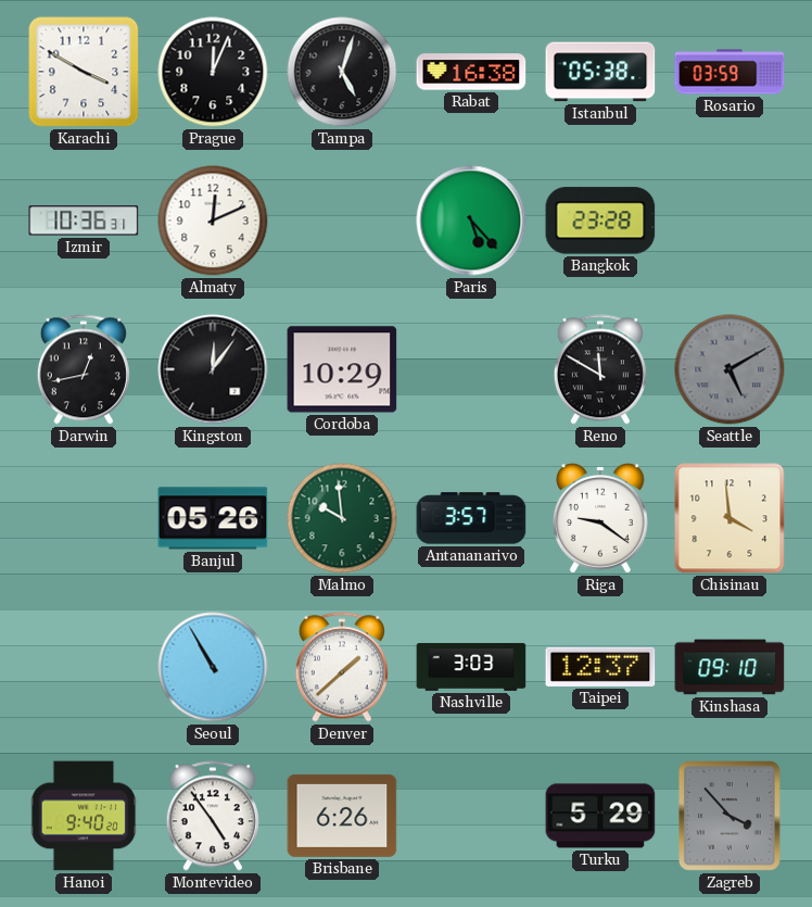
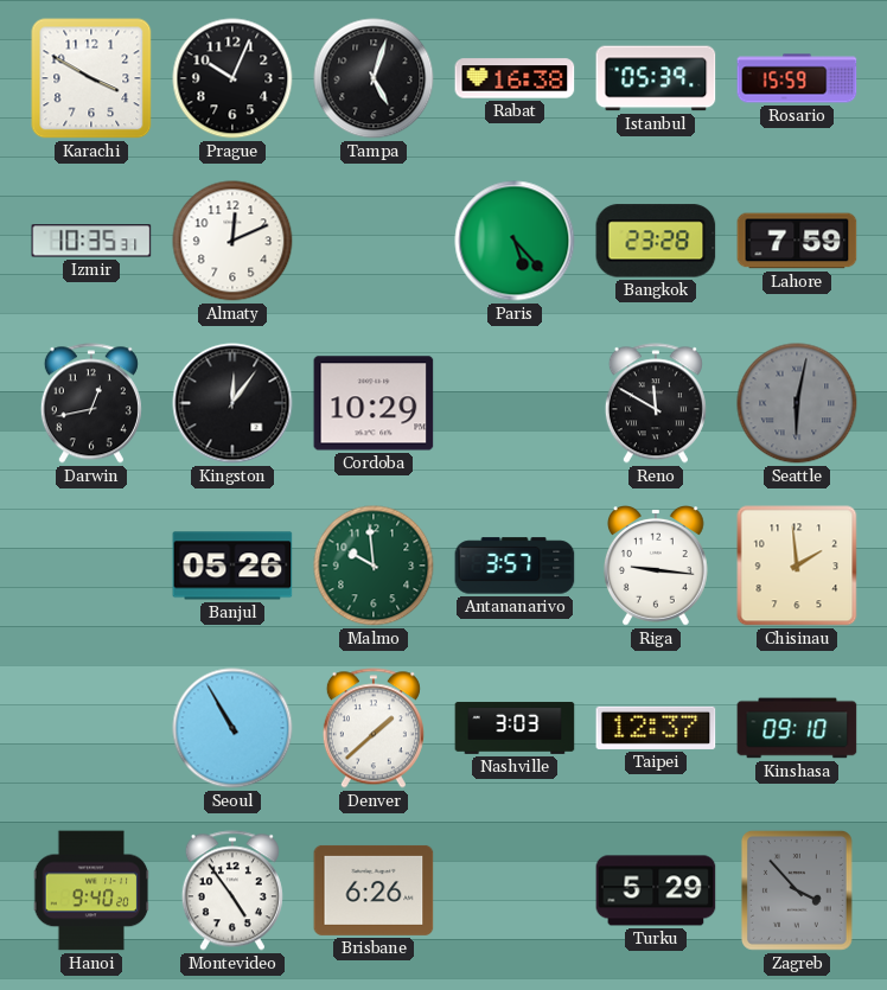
Prague: 12:04 -> 10:04
Istanbul: 05:38 -> 05:39
Rosario: 03:59 -> 15:59
Izmir: 10:36 -> 10:35
Lahore: none -> 7:59
Seattle: 5:10 -> 6:02
Riga: 9:21 -> 9:16
Chisinau: 3:59 -> 1:59
